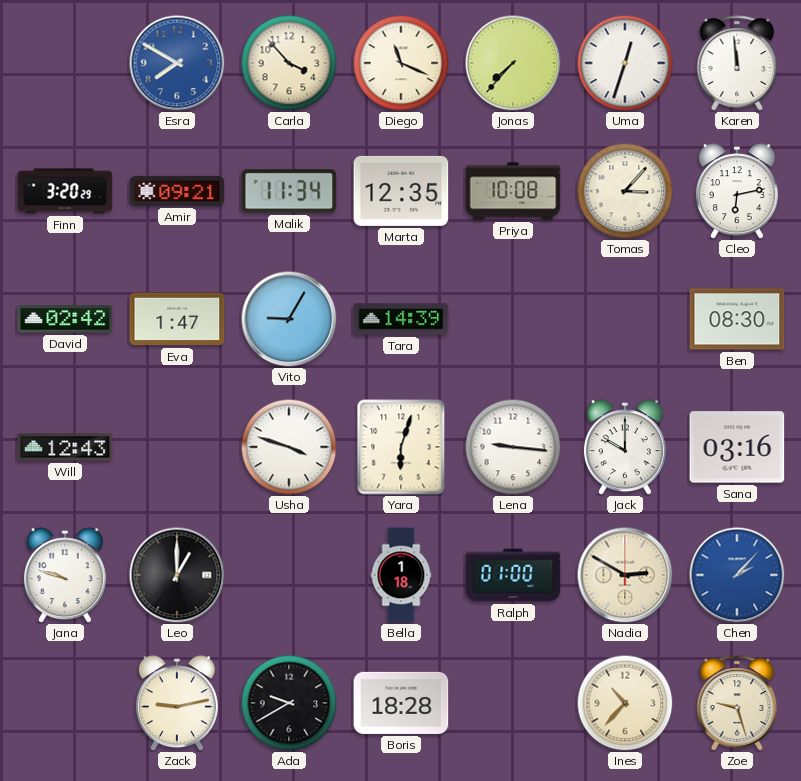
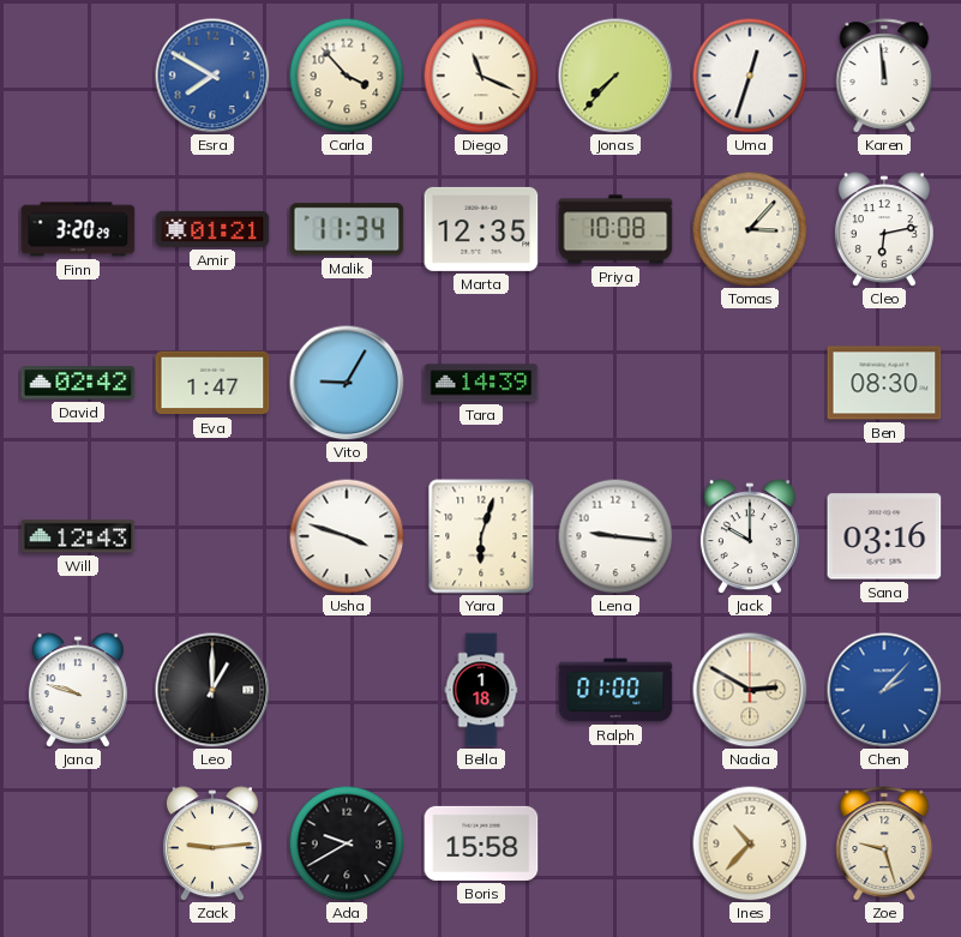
Amir: 09:21 -> 01:21
Zack: 9:13 -> 9:14
Boris: 18:28 -> 15:58
